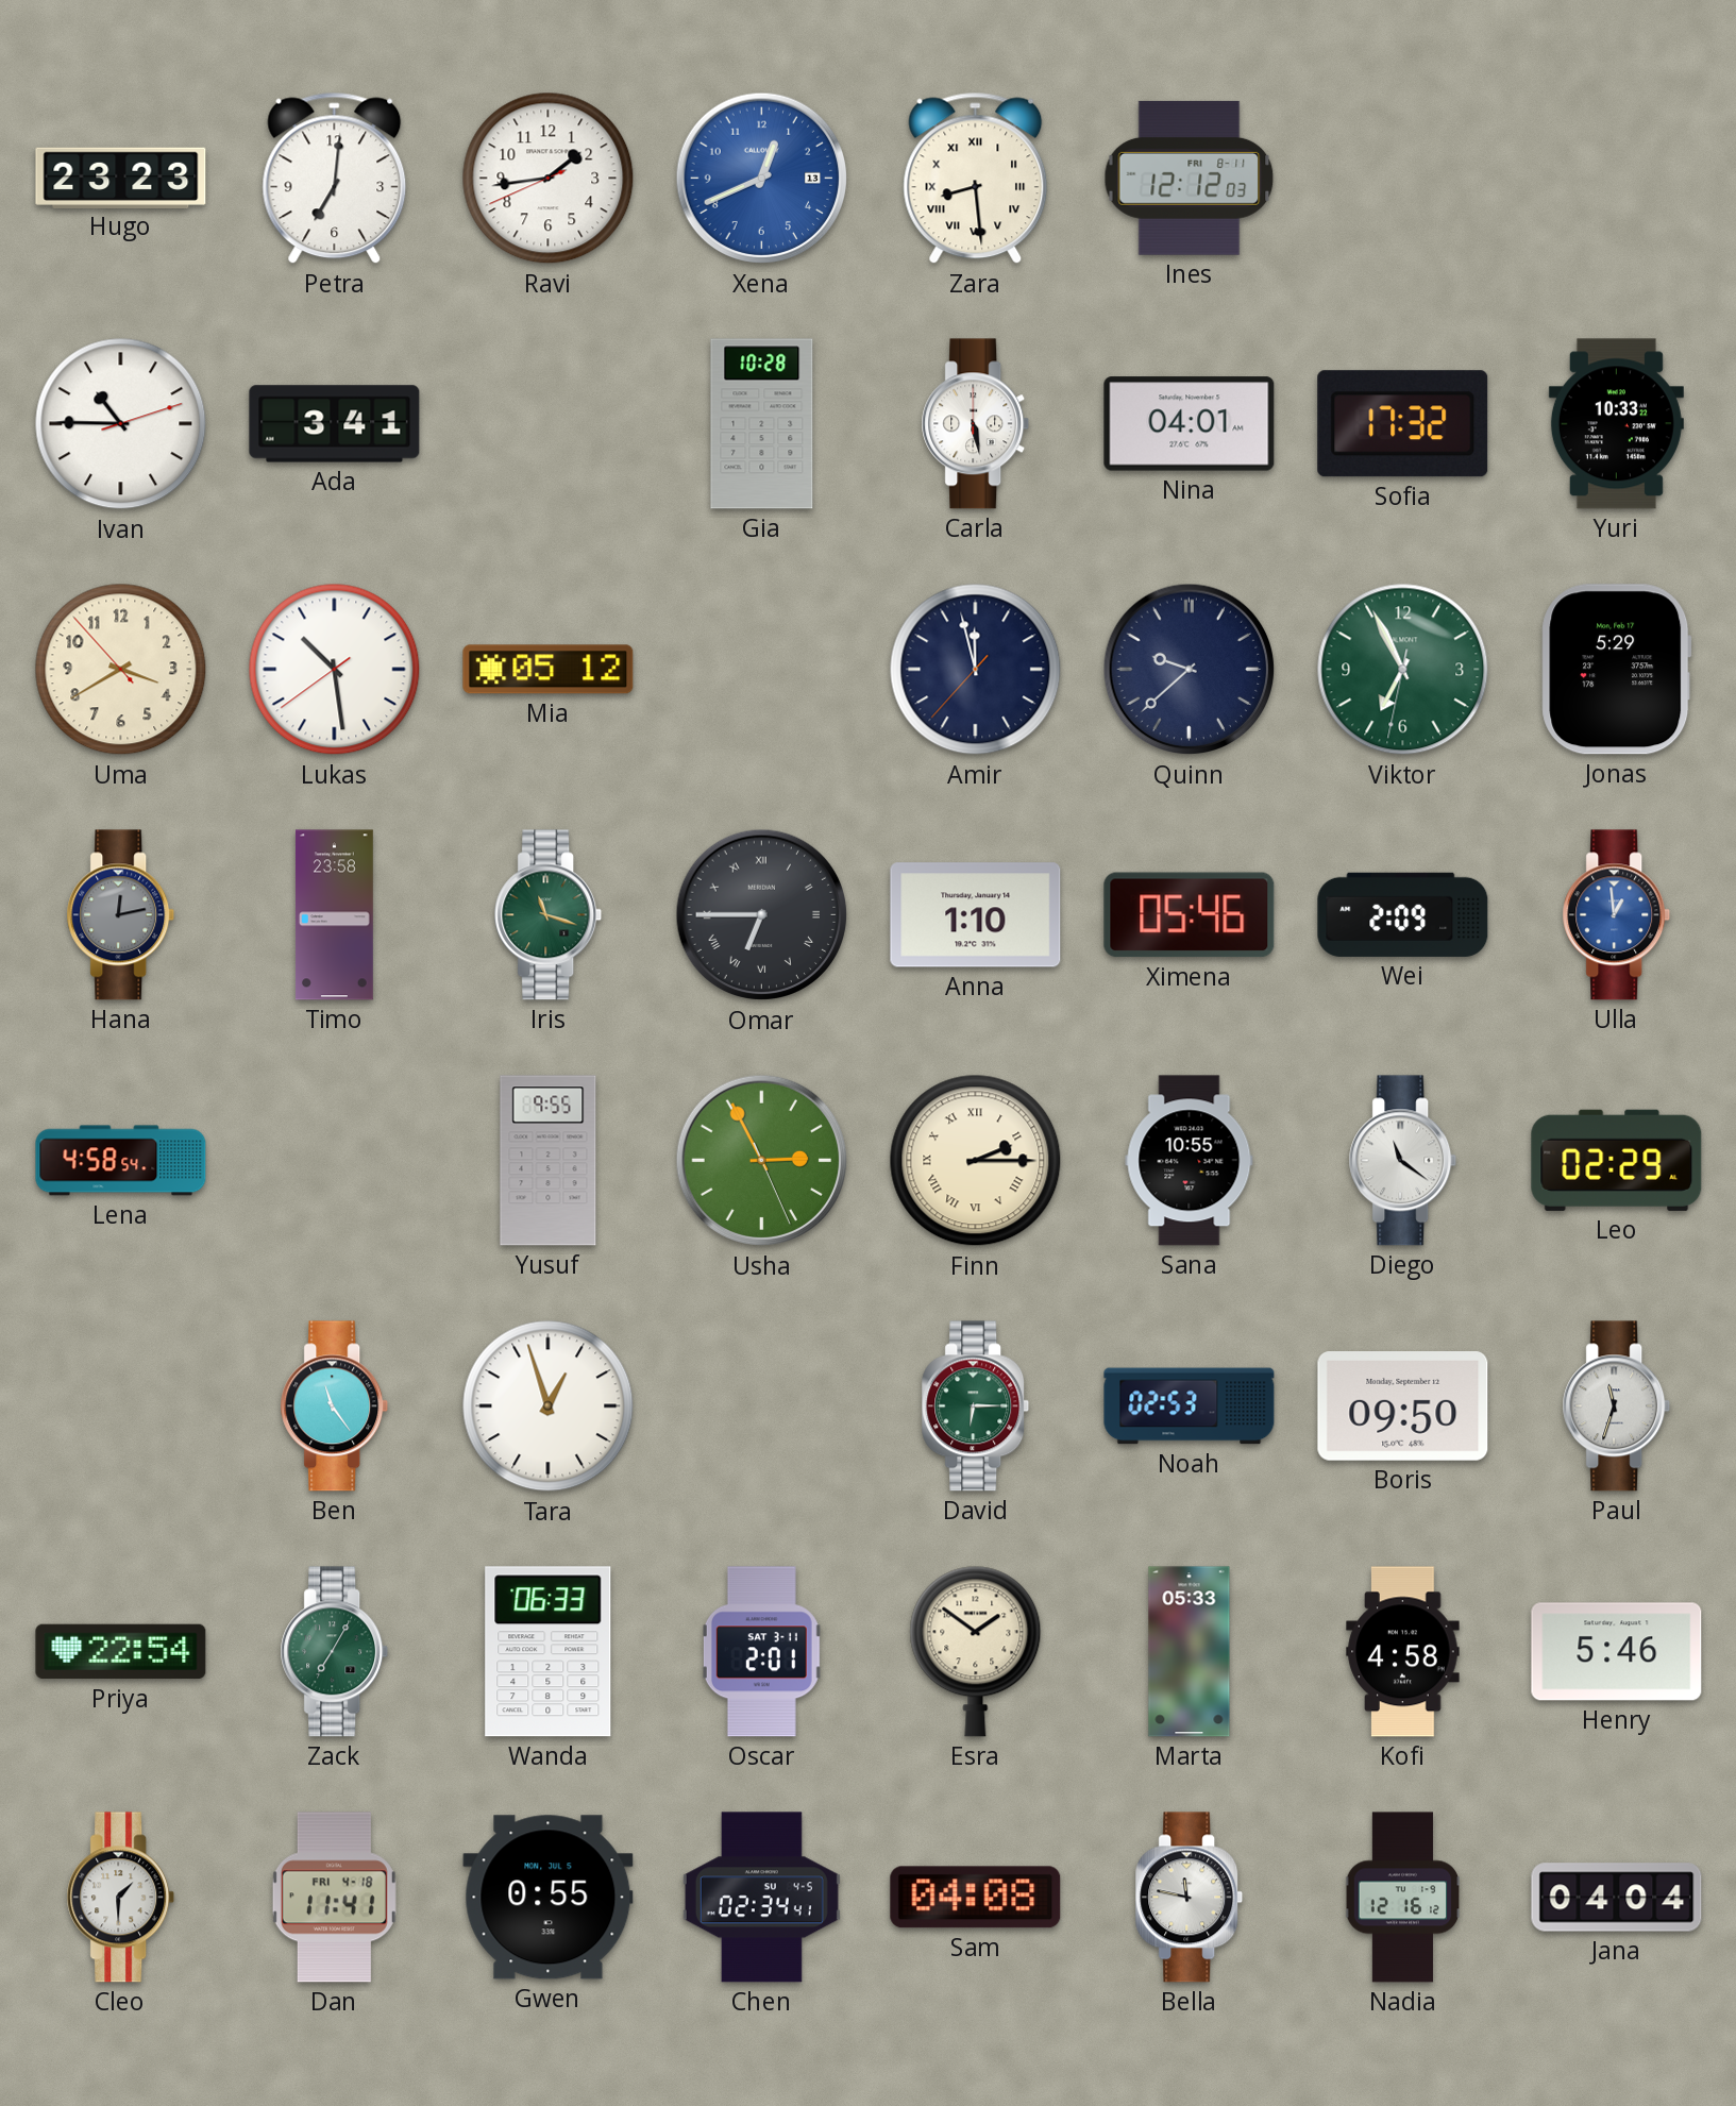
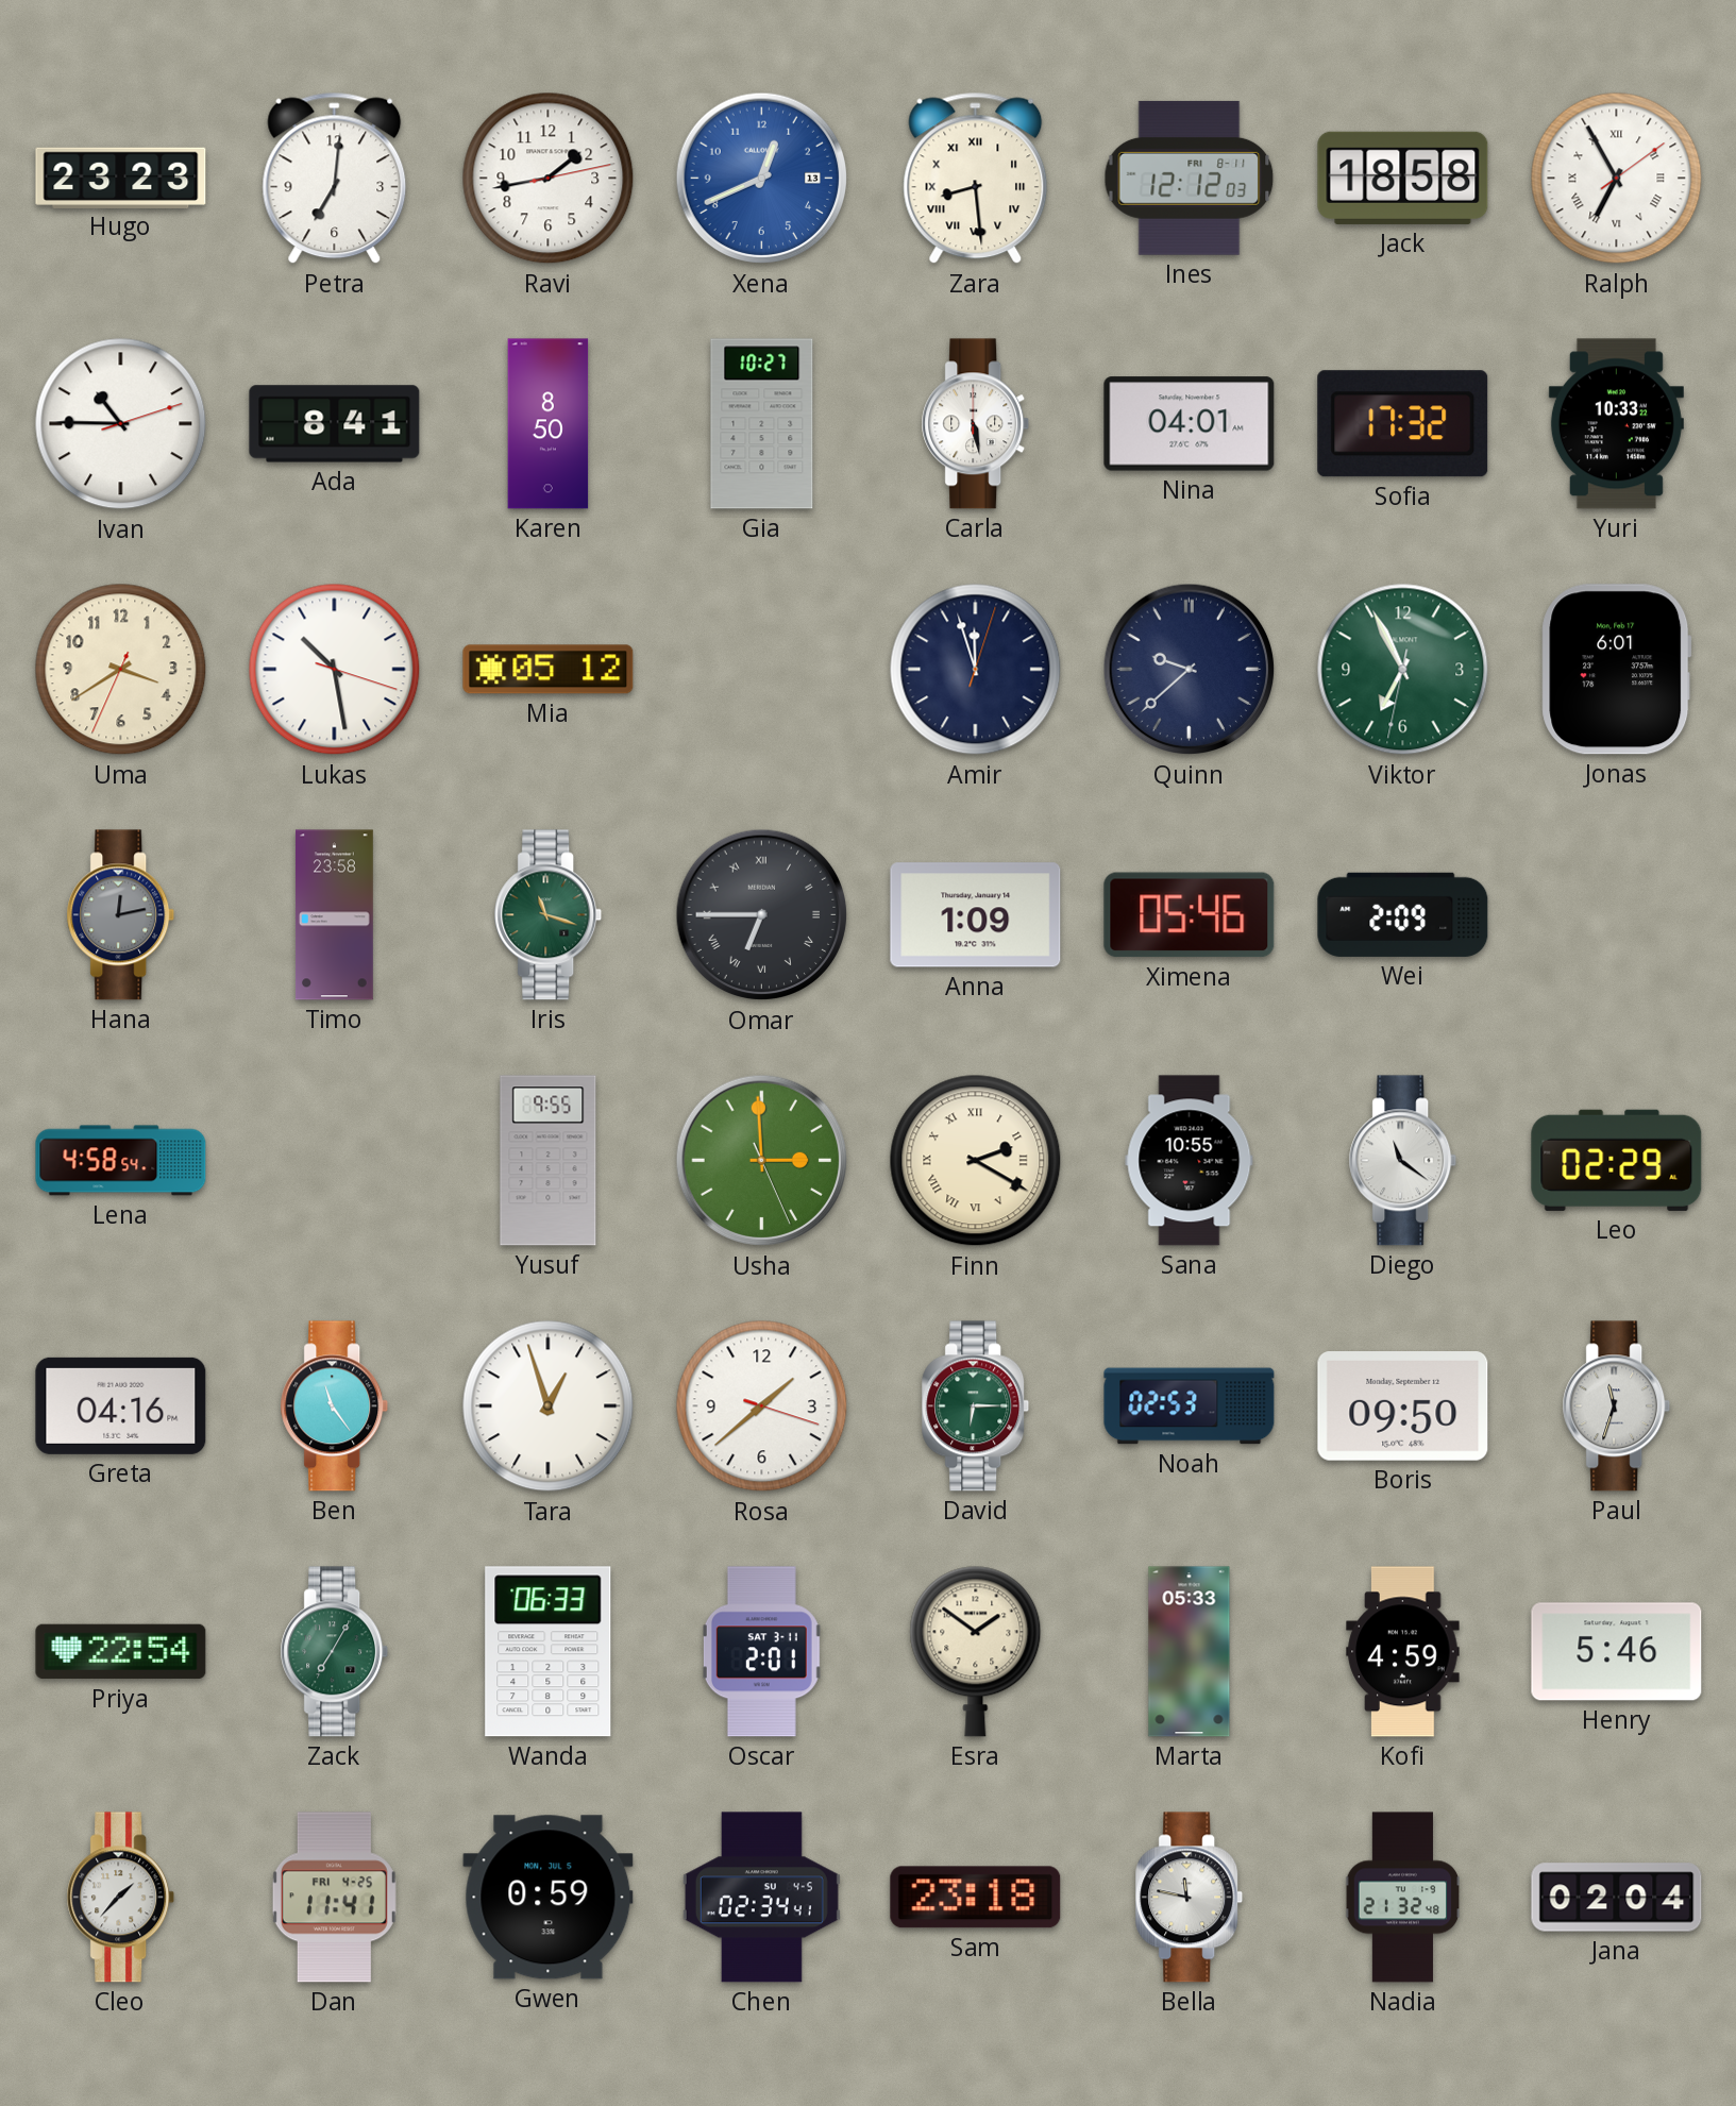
Ravi: 1:43:41 -> 1:43:13
Jack: none -> 18:58
Ralph: none -> 6:55
Ada: 3:41 -> 8:41
Karen: none -> 8:50
Gia: 10:28 -> 10:27
Uma: 3:39:53 -> 3:39:34
Lukas: 10:28:39 -> 10:28:18
Amir: 11:57:37 -> 11:57:03
Jonas: 5:29 -> 6:01
Anna: 1:10 -> 1:09
Ulla: 12:59 -> none
Usha: 2:55 -> 2:59
Finn: 2:15 -> 2:20
Greta: none -> 04:16
Rosa: none -> 1:38
Kofi: 4:58 -> 4:59
Cleo: 1:30 -> 1:37
Dan date: FRI 4-18 -> FRI 4-25
Gwen: 0:55 -> 0:59
Sam: 04:08 -> 23:18
Nadia: 12:16 -> 21:32
Jana: 04:04 -> 02:04
